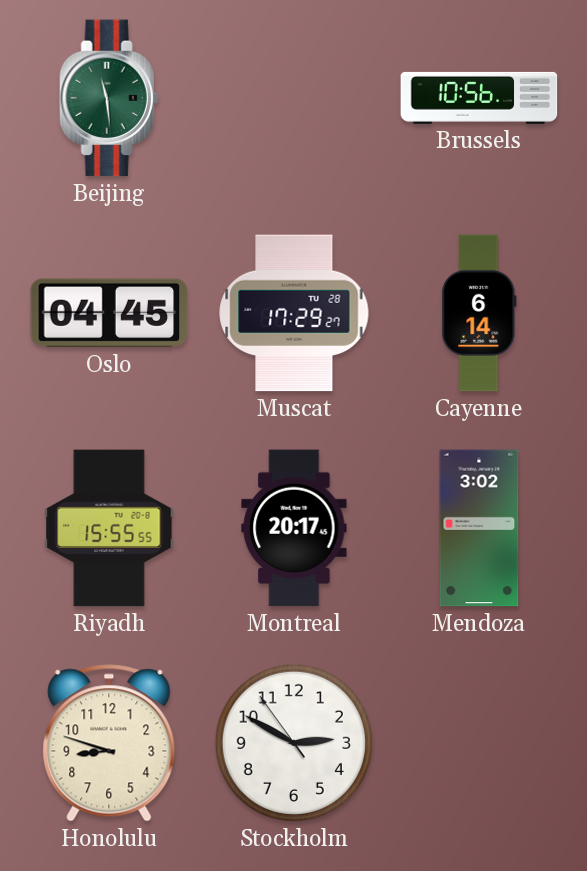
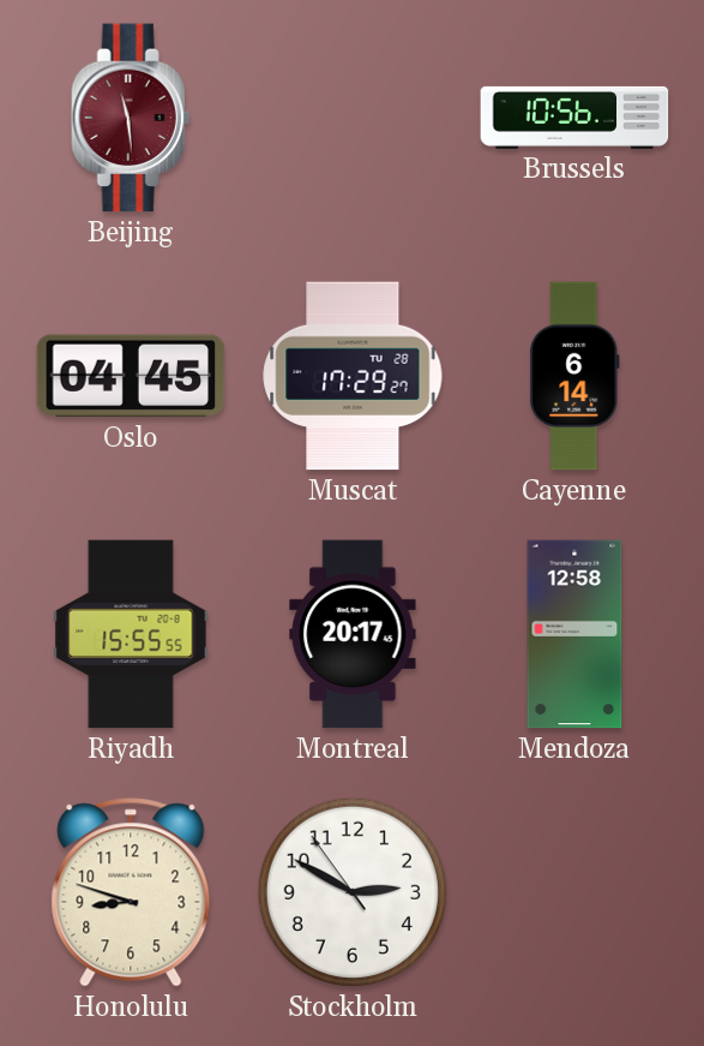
Beijing dial: green -> burgundy
Mendoza: 3:02 -> 12:58
